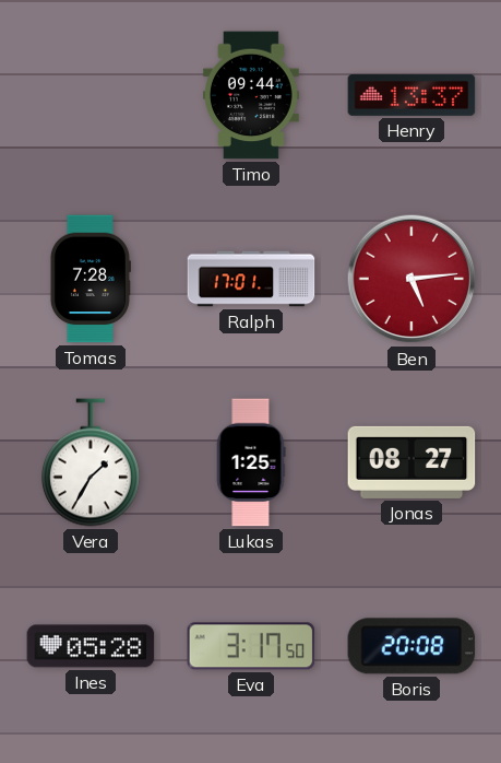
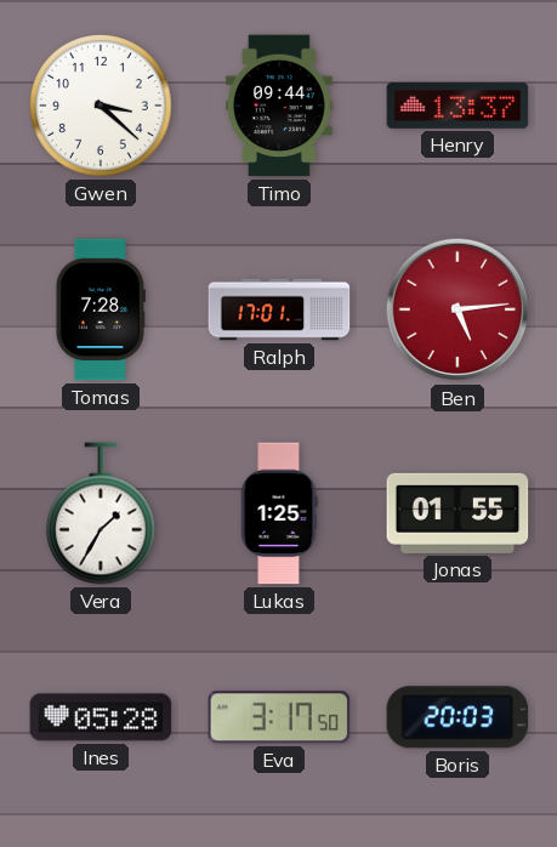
Gwen: none -> 3:22
Jonas: 08:27 -> 01:55
Boris: 20:08 -> 20:03
